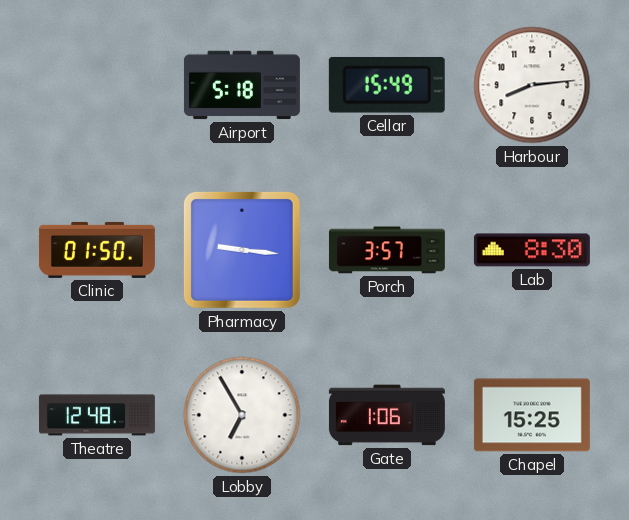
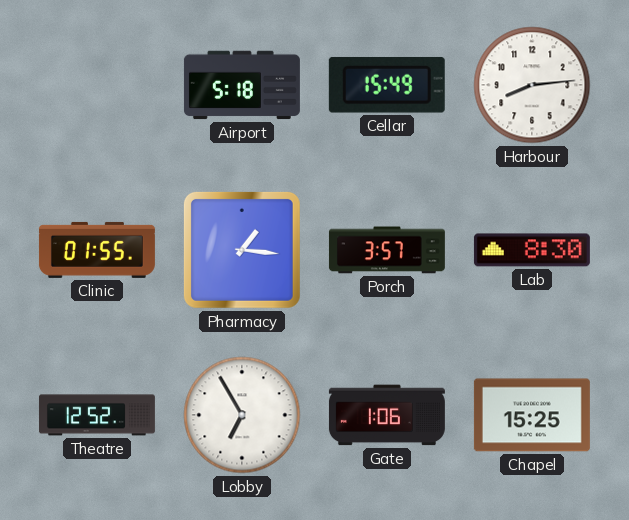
Clinic: 01:50 -> 01:55
Pharmacy: 9:16 -> 1:16
Theatre: 12:48 -> 12:52
